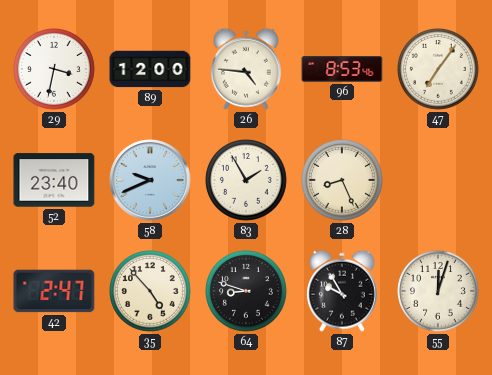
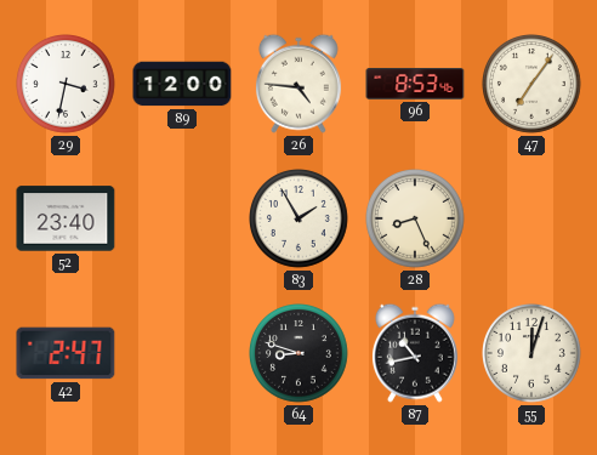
58: 9:41 -> none
35: 4:53 -> none
87: 9:55 -> 10:43
